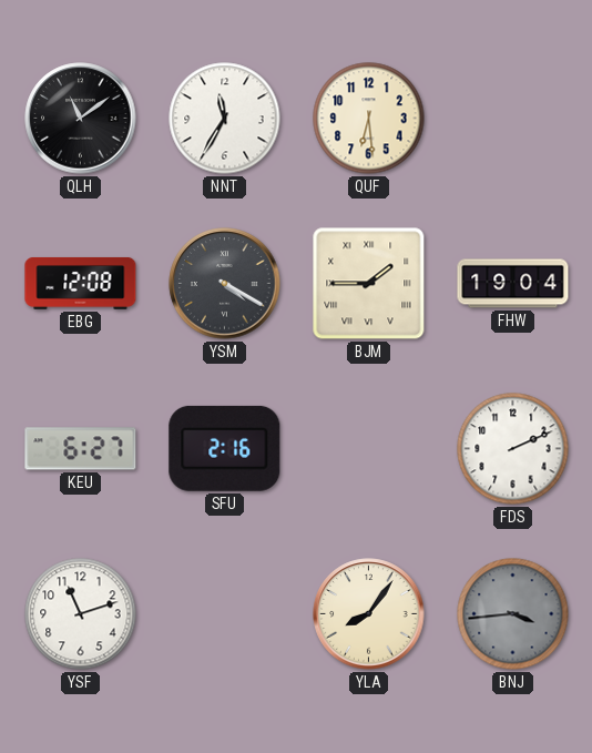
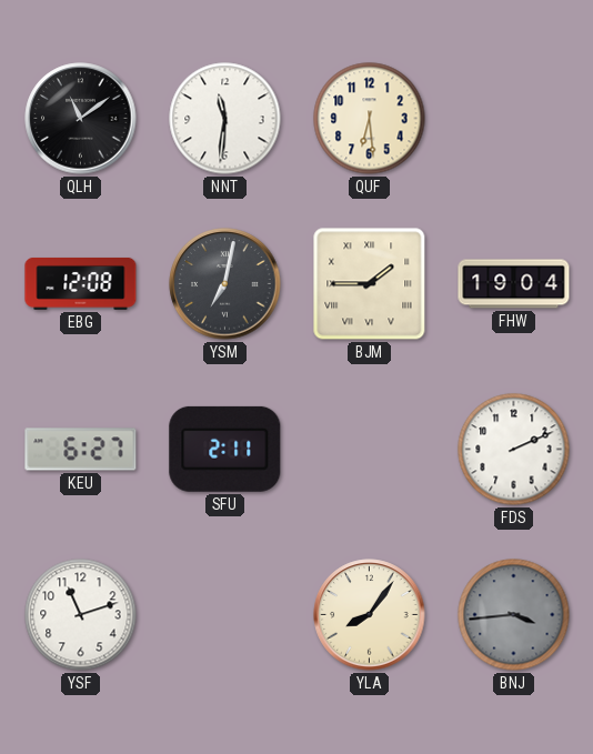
NNT: 11:35 -> 11:31
YSM: 4:20 -> 7:02
SFU: 2:16 -> 2:11
